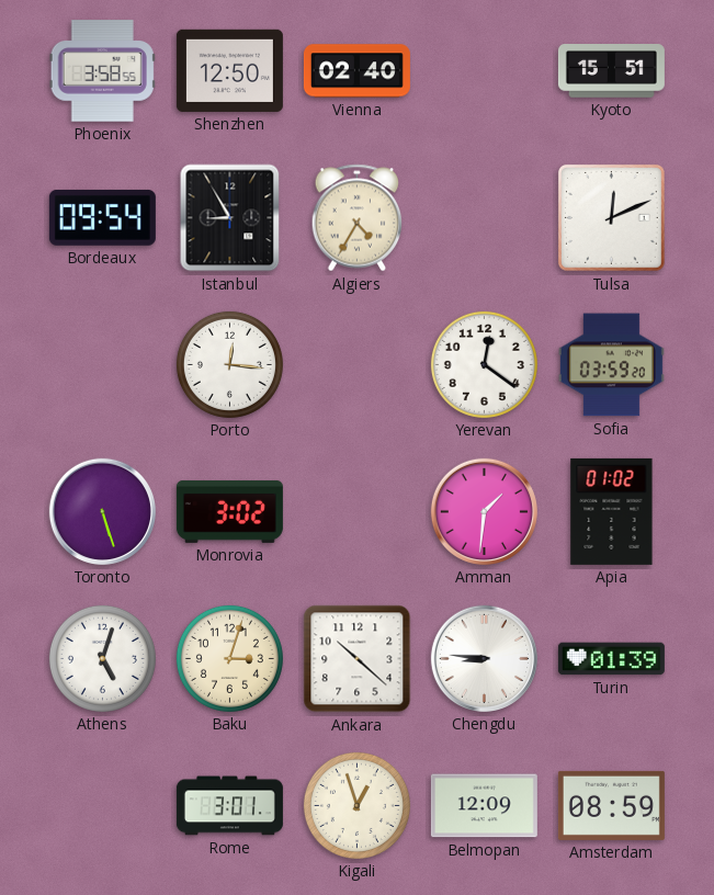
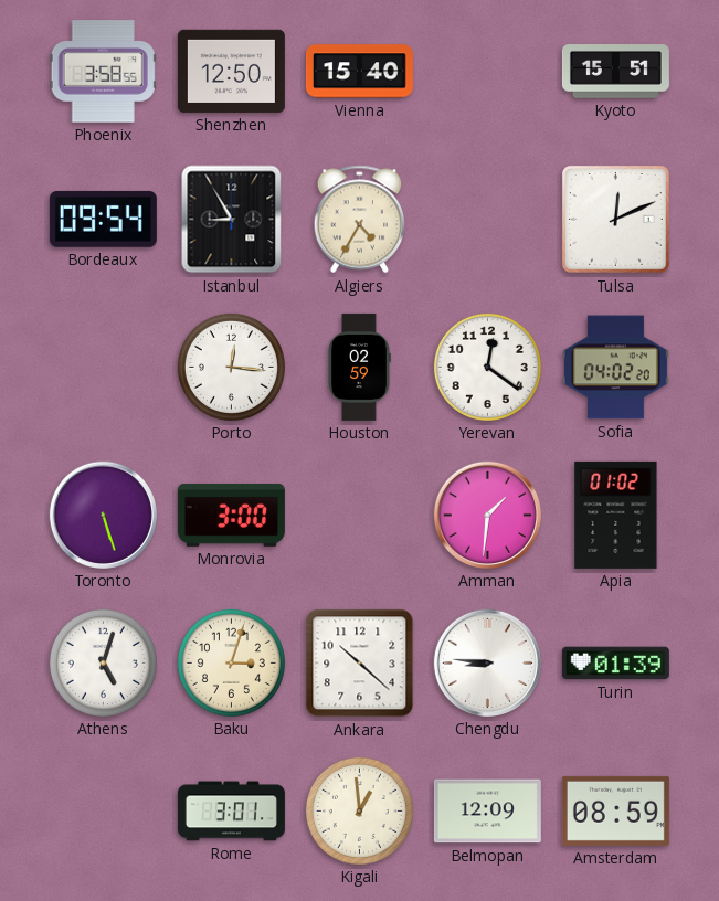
Vienna: 02:40 -> 15:40
Houston: none -> 02:59
Sofia: 03:59 -> 04:02
Monrovia: 3:02 -> 3:00
Kigali: 12:57 -> 12:59
